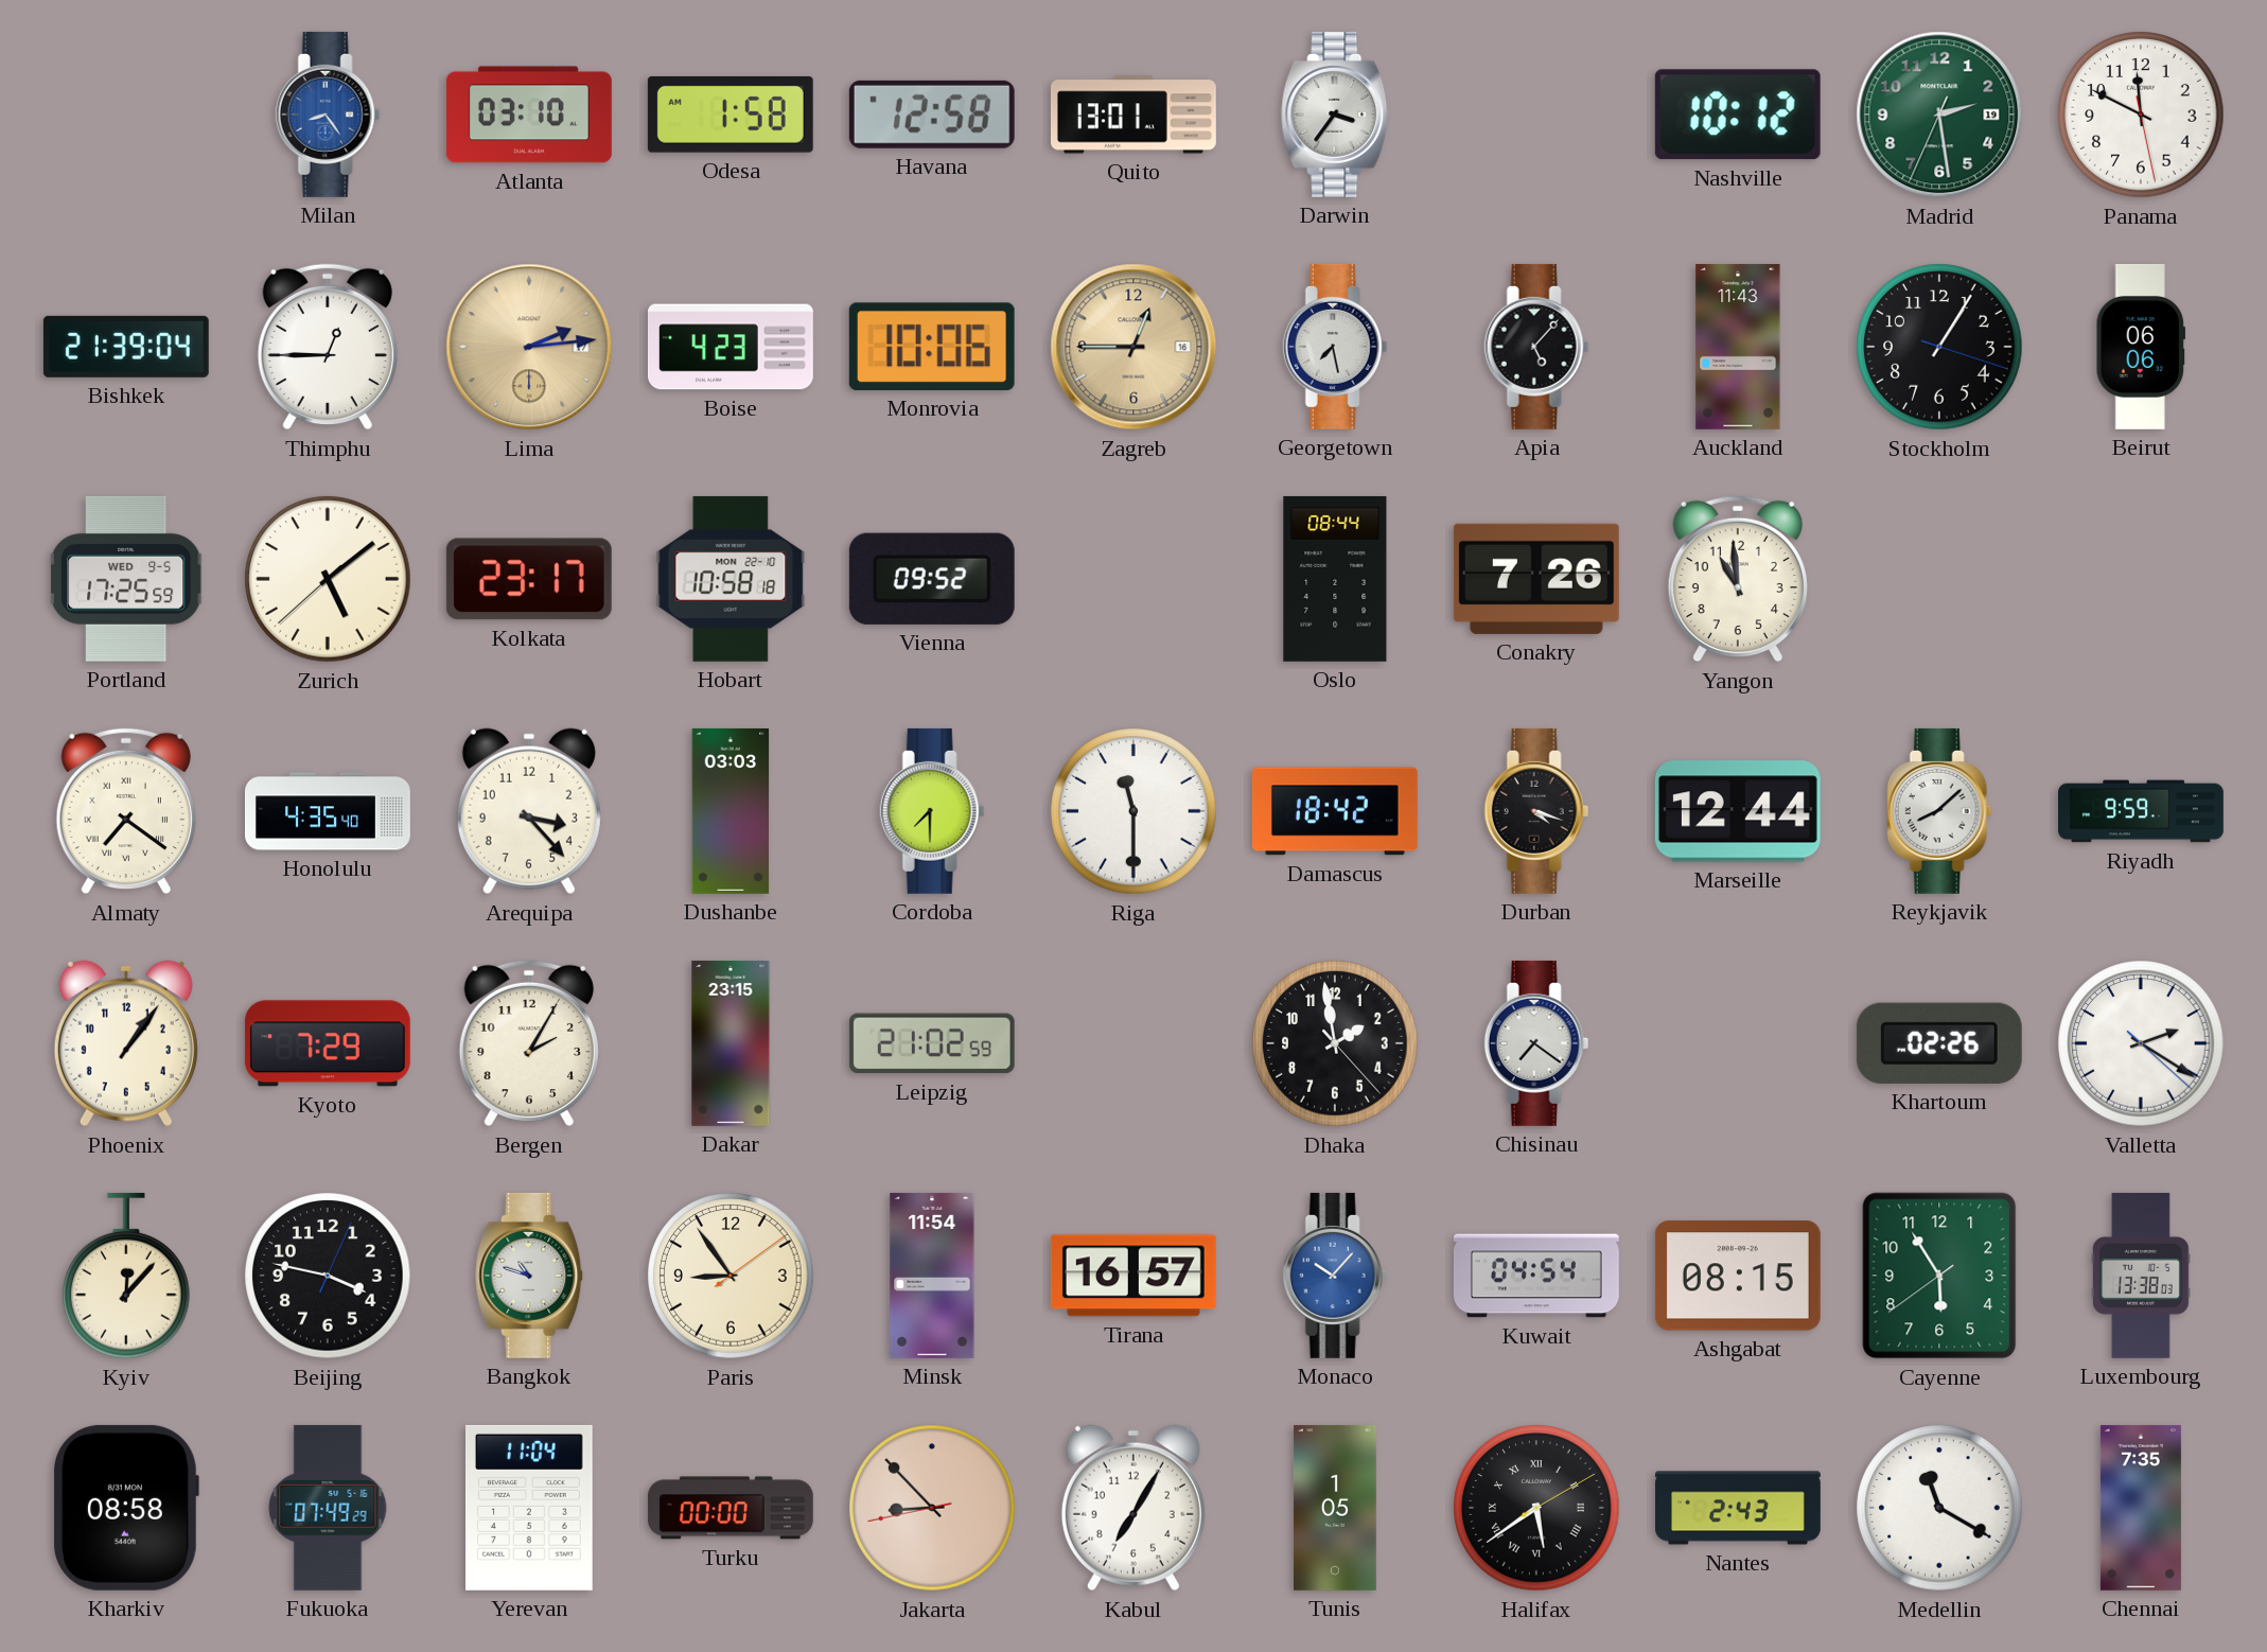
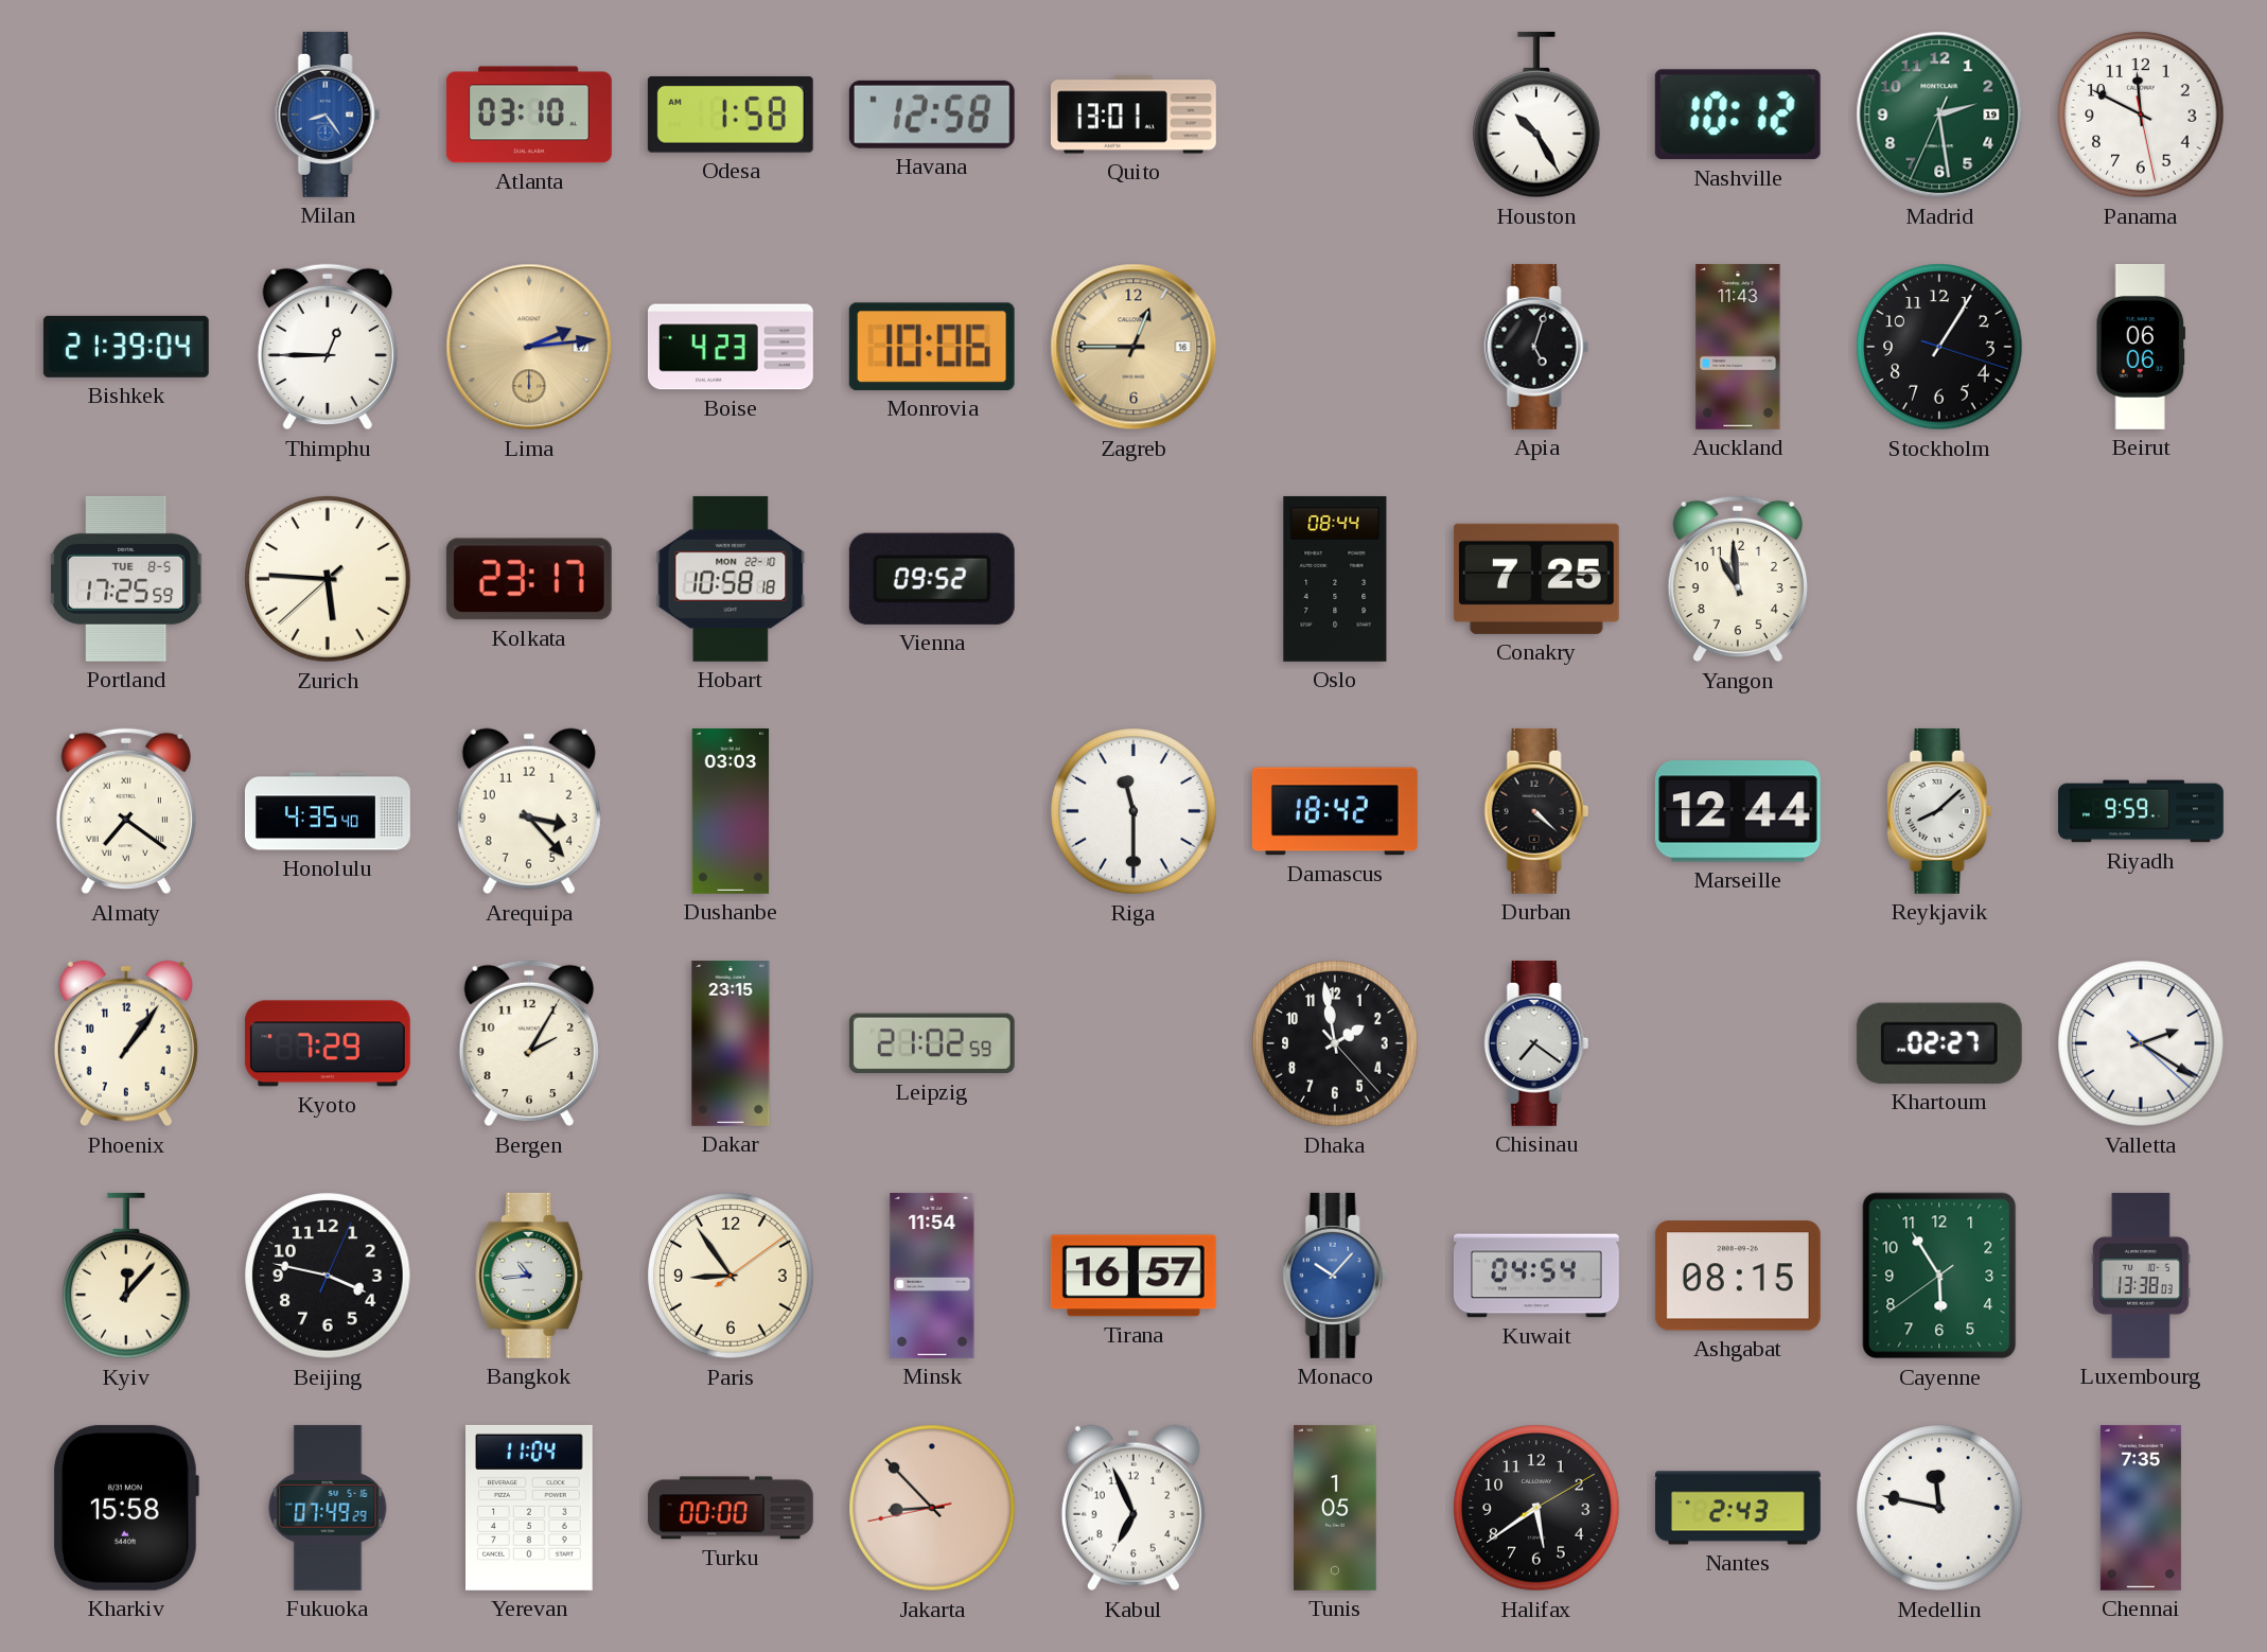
Darwin: 3:36 -> none
Houston: none -> 10:25
Georgetown: 7:28 -> none
Apia: 5:07 -> 5:03
Portland date: WED 9-5 -> TUE 8-5
Zurich: 5:08 -> 5:45
Conakry: 7:26 -> 7:25
Cordoba: 7:30 -> none
Durban: 4:18 -> 4:22
Khartoum: 02:26 -> 02:27
Bangkok: 10:48 -> 10:44
Kharkiv: 08:58 -> 15:58
Kabul: 7:05 -> 6:56
Halifax numerals: Roman -> Arabic
Medellin: 11:20 -> 11:47
